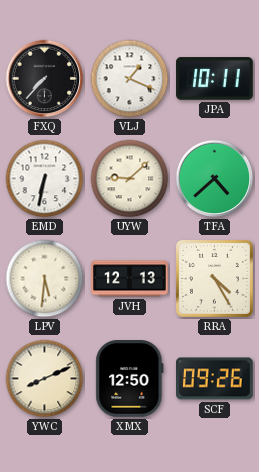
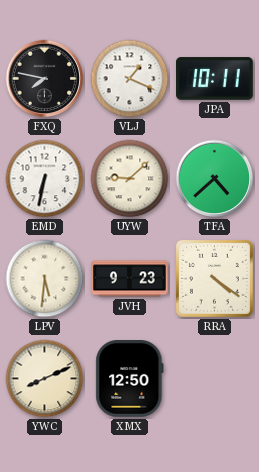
FXQ: 7:37 -> 7:47
JVH: 12:13 -> 9:23
RRA: 4:25 -> 4:21
SCF: 09:26 -> none
